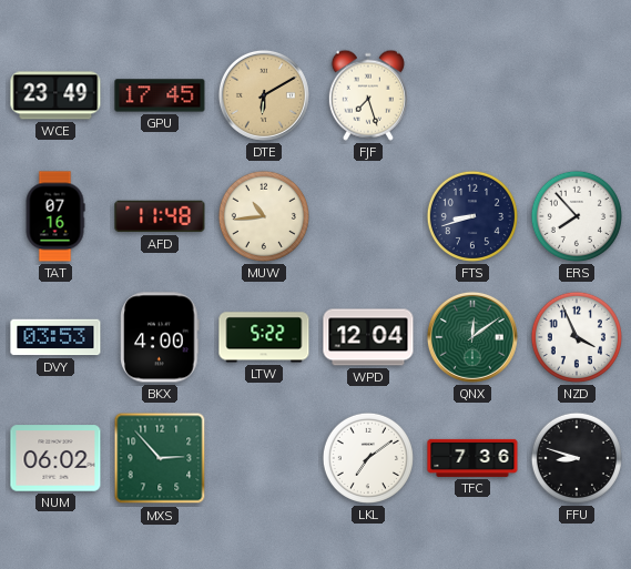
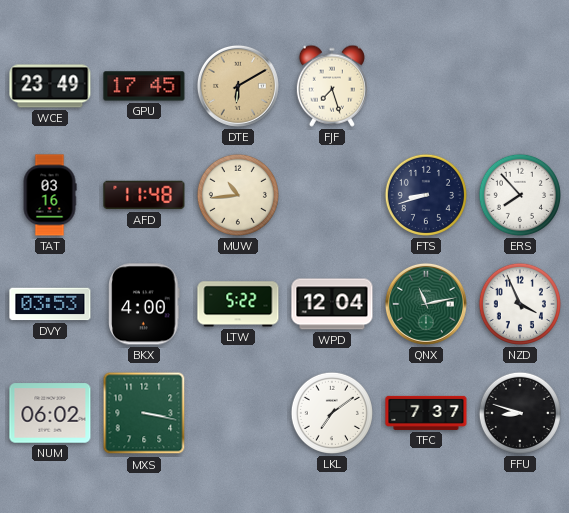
TAT: 07:16 -> 03:16
QNX: 12:09 -> 11:13
MXS: 2:53 -> 3:17
TFC: 7:36 -> 7:37
